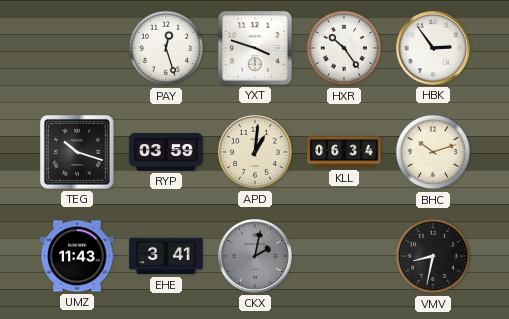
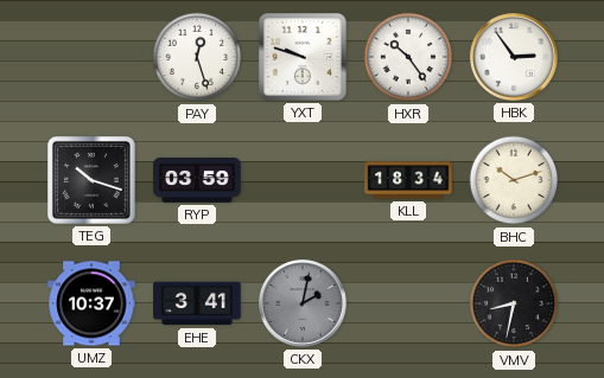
YXT: 3:48 -> 9:48
APD: 1:01 -> none
KLL: 06:34 -> 18:34
UMZ: 11:43 -> 10:37
